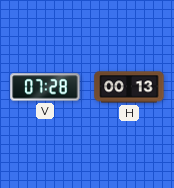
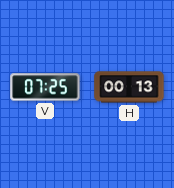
V: 07:28 -> 07:25
